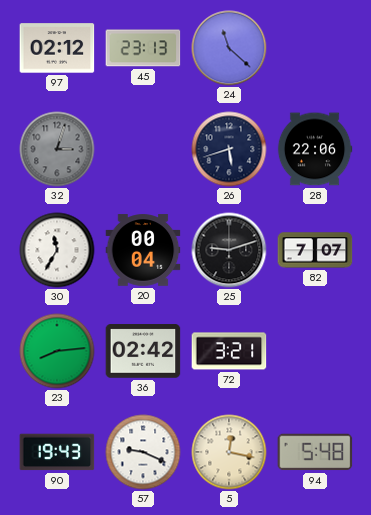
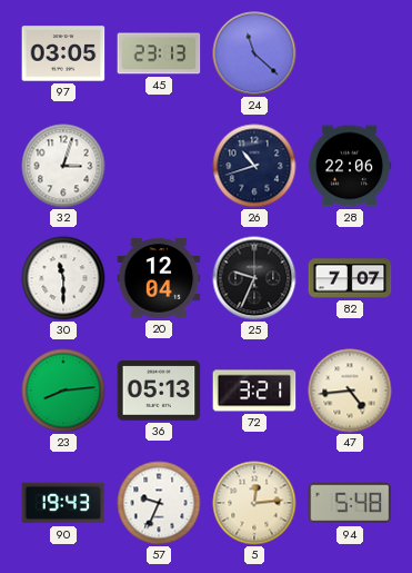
97: 02:12 -> 03:05
32 dial: grey -> white
26: 5:42 -> 10:42
30: 11:35 -> 11:30
20: 00:04 -> 12:04
25: 9:12 -> 9:34
36: 02:42 -> 05:13
47: none -> 4:44
57: 9:19 -> 9:34
5: 12:17 -> 12:14
